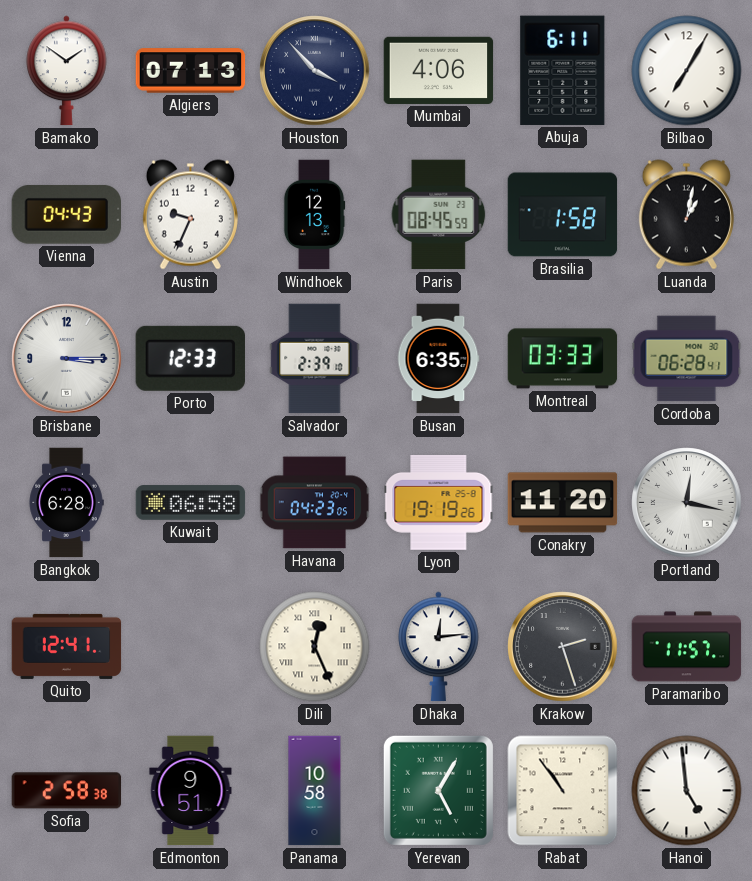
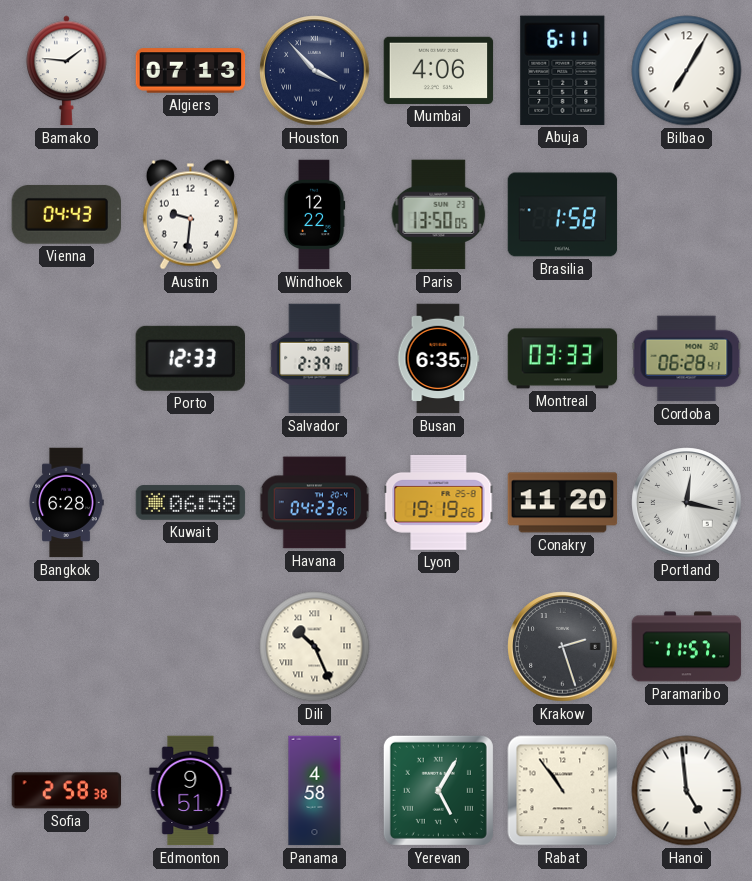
Bamako: 1:51 -> 1:46
Austin: 9:34 -> 9:31
Windhoek: 12:13 -> 12:22
Paris: 08:45 -> 13:50
Luanda: 1:02 -> none
Brisbane: 3:15 -> none
Quito: 12:41 -> none
Dili: 12:26 -> 10:26
Dhaka: 12:14 -> none
Panama: 10:58 -> 4:58
